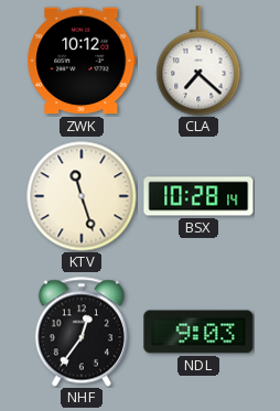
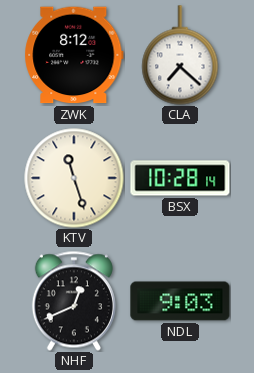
ZWK: 10:12 -> 8:12
NHF: 12:36 -> 12:41
